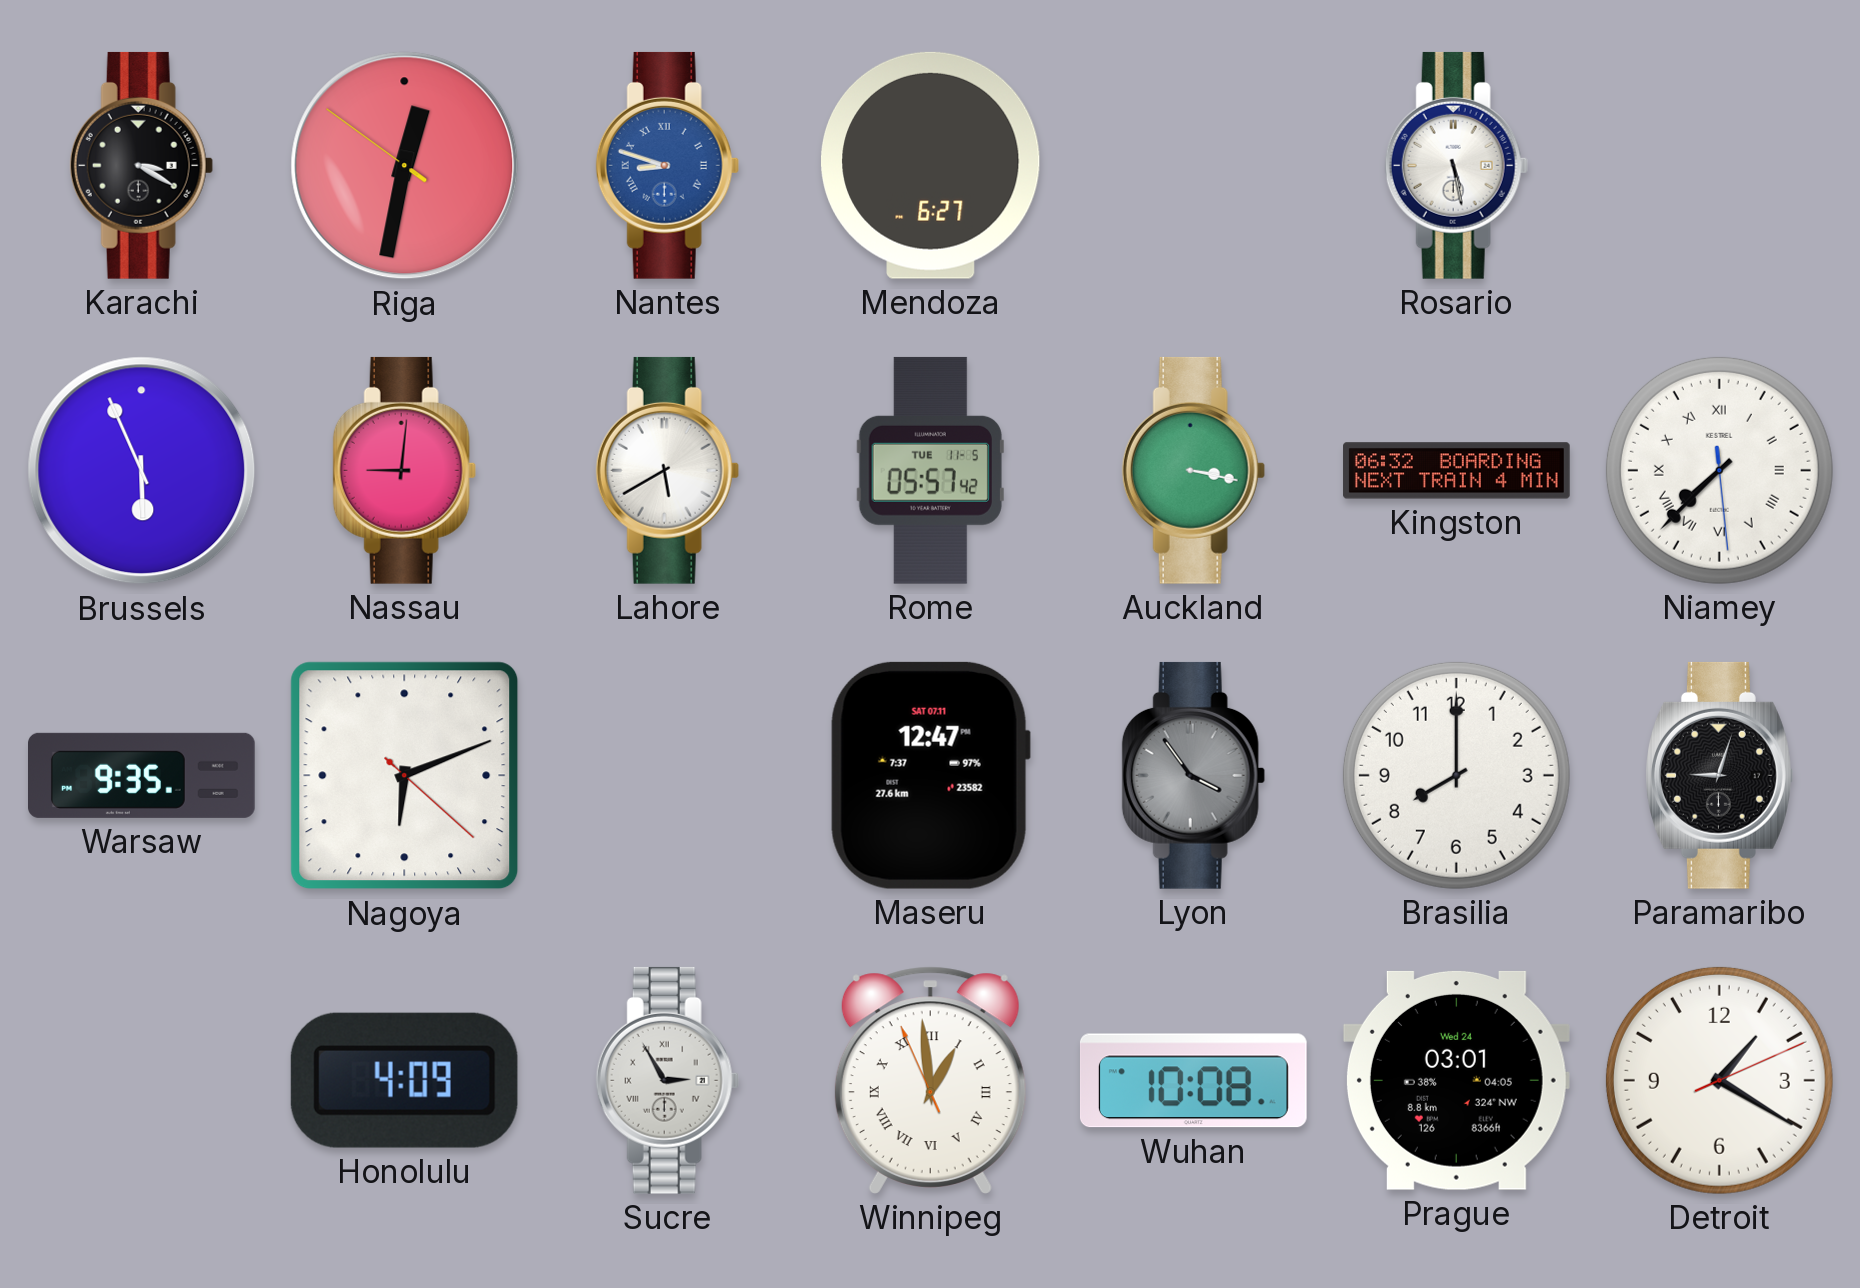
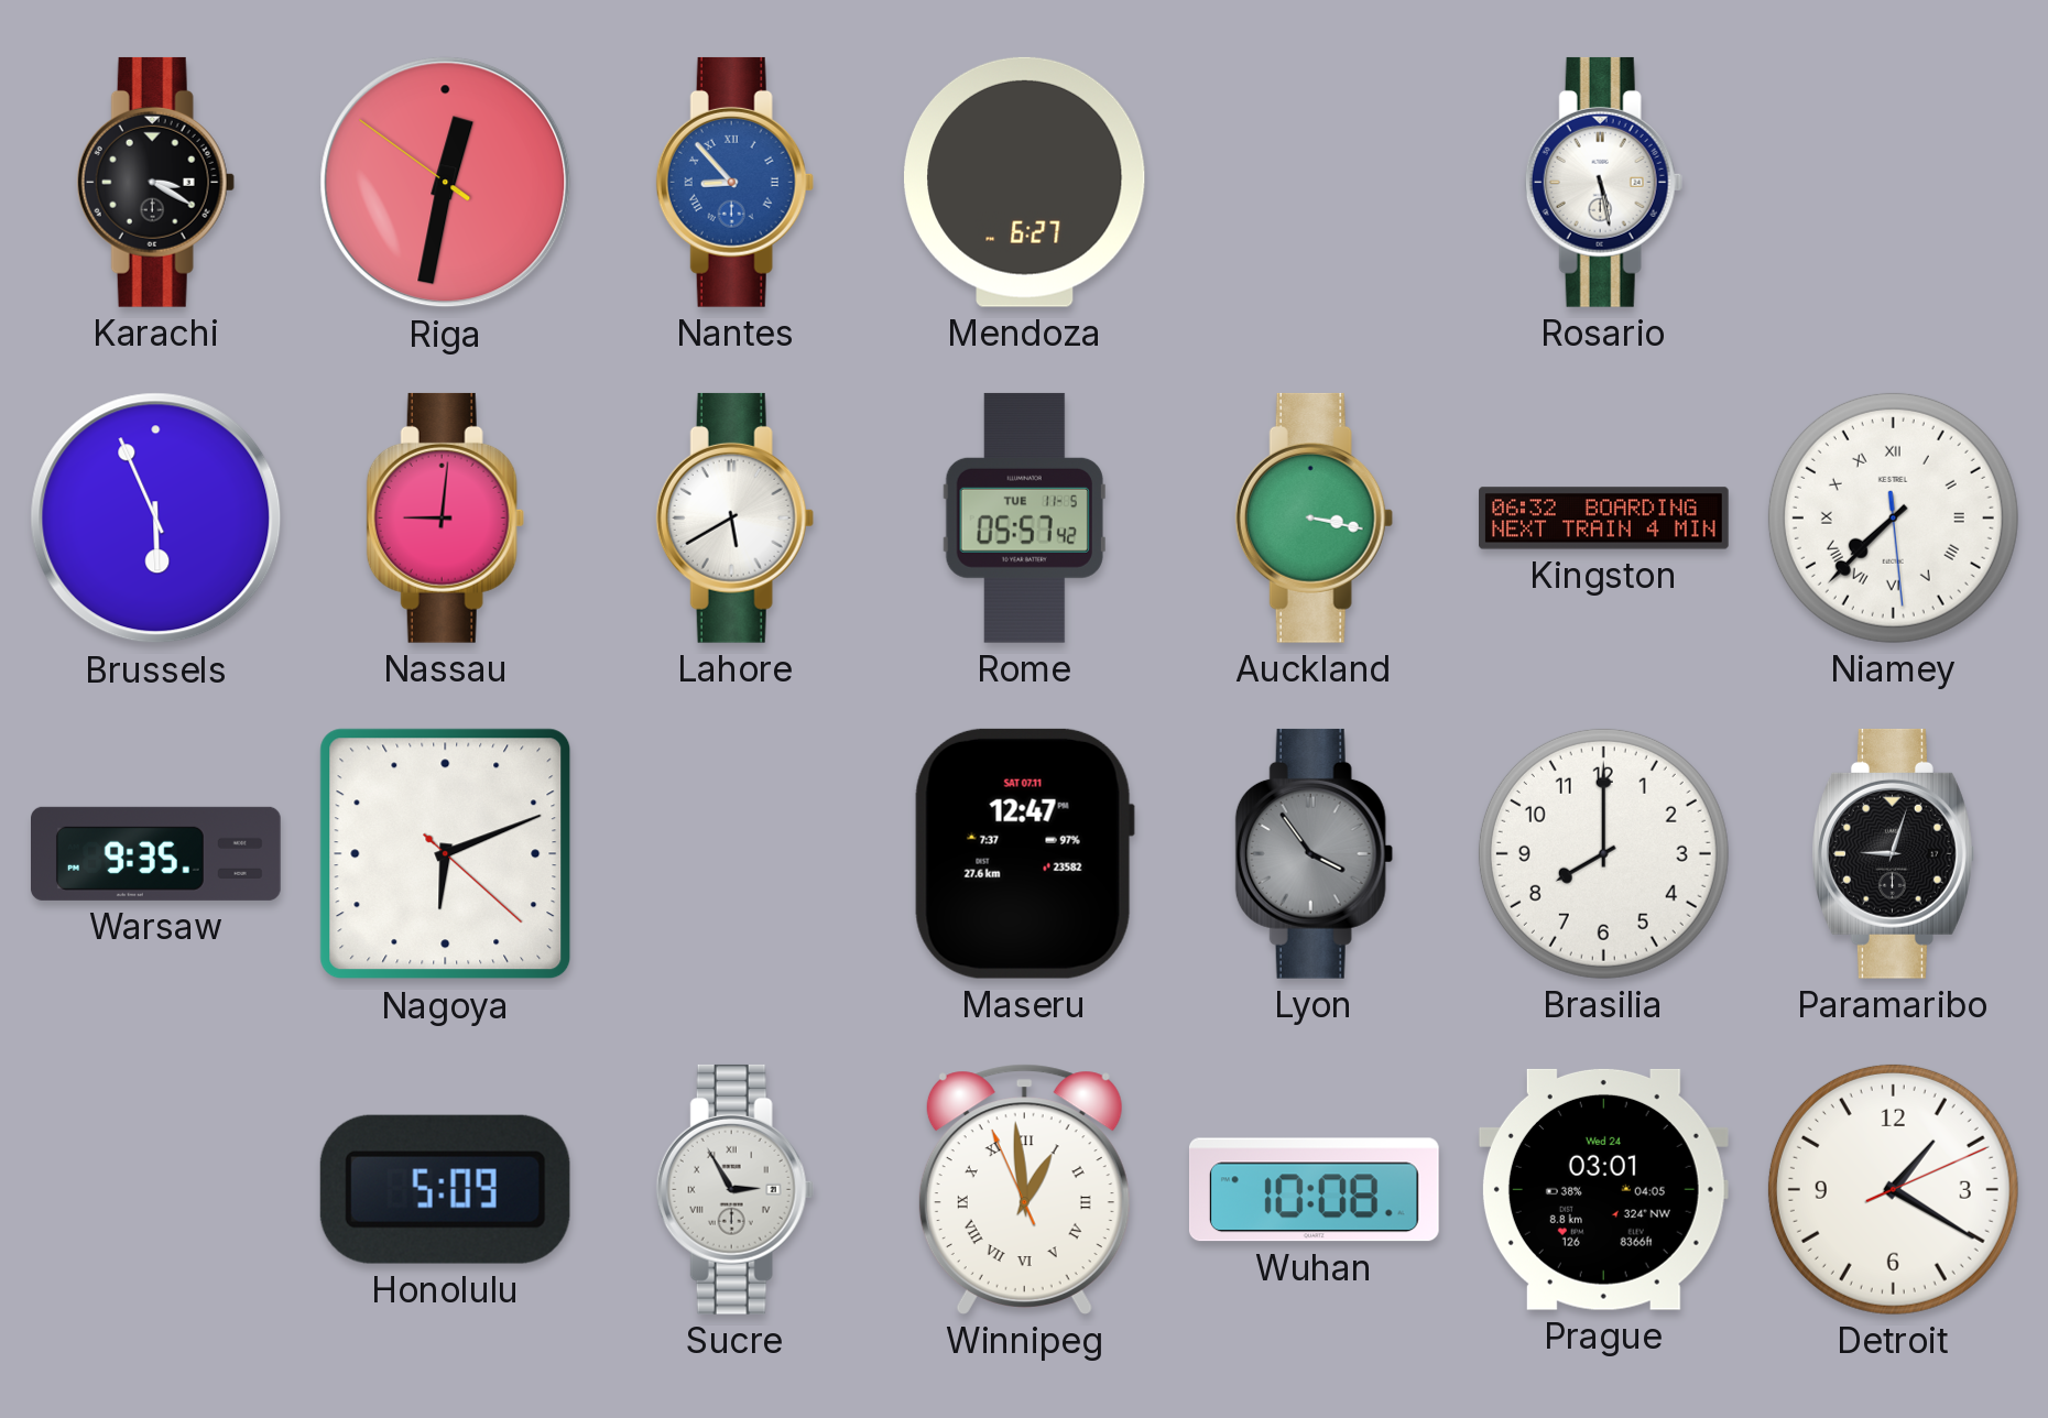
Nantes: 8:48 -> 8:53
Honolulu: 4:09 -> 5:09
